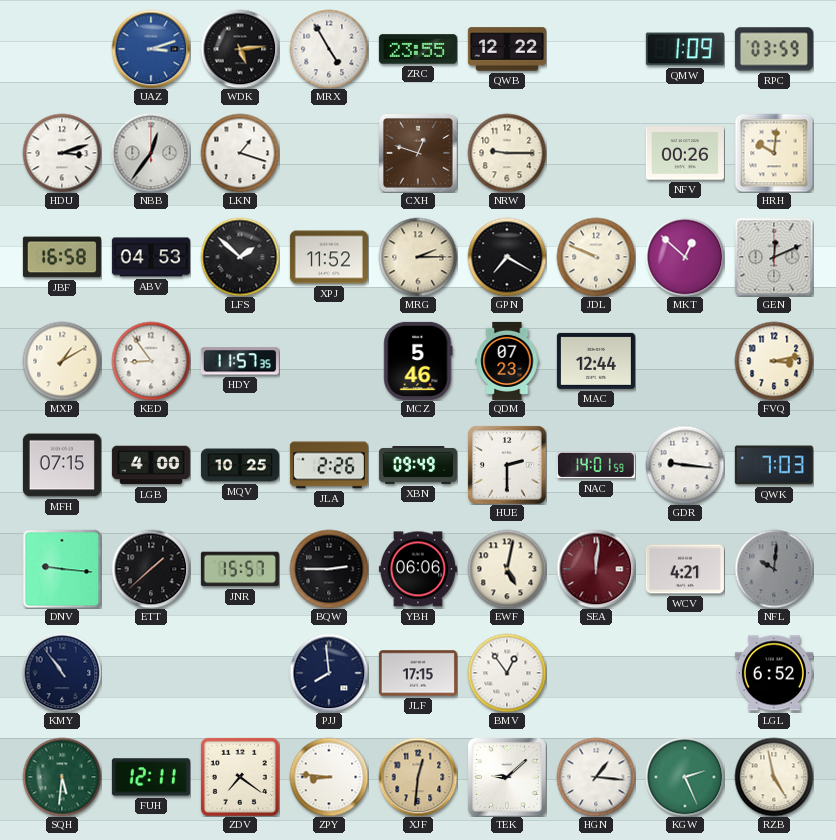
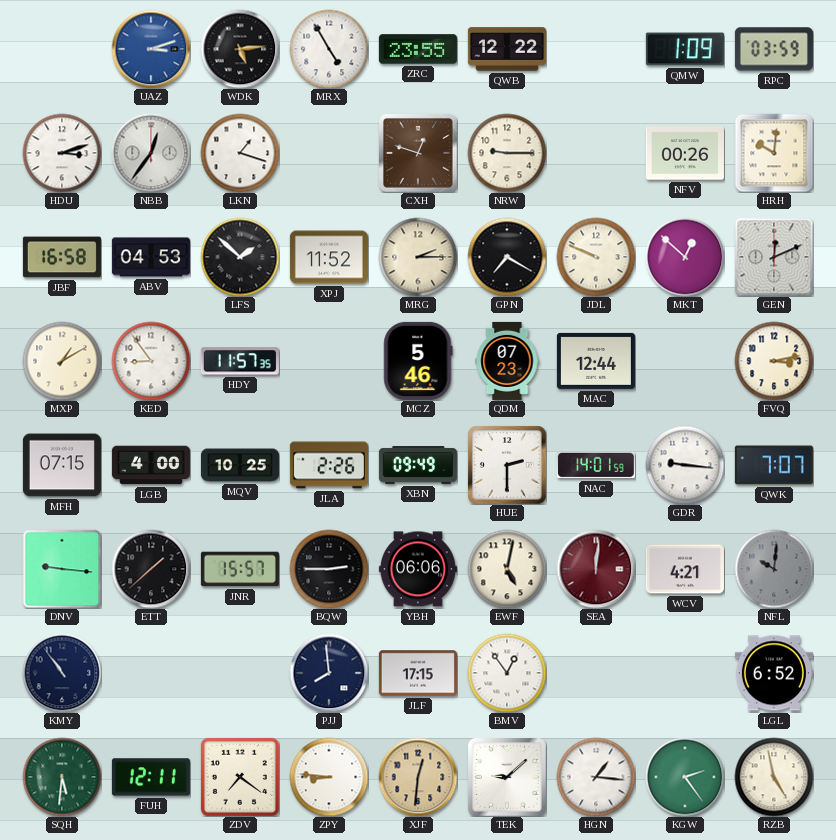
QWK: 7:03 -> 7:07
KGW: 2:26 -> 2:24
